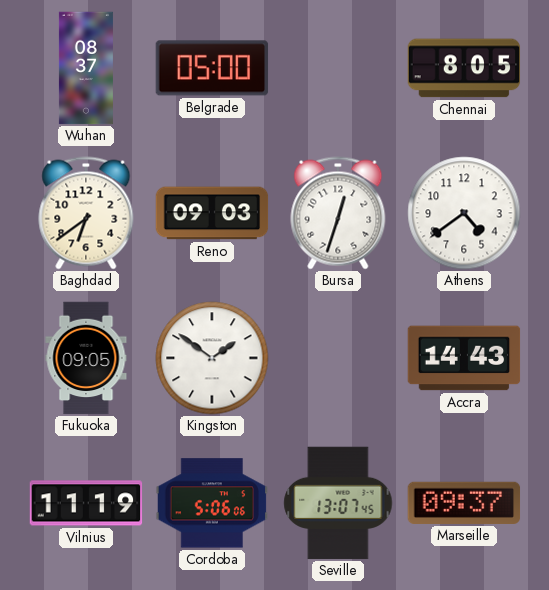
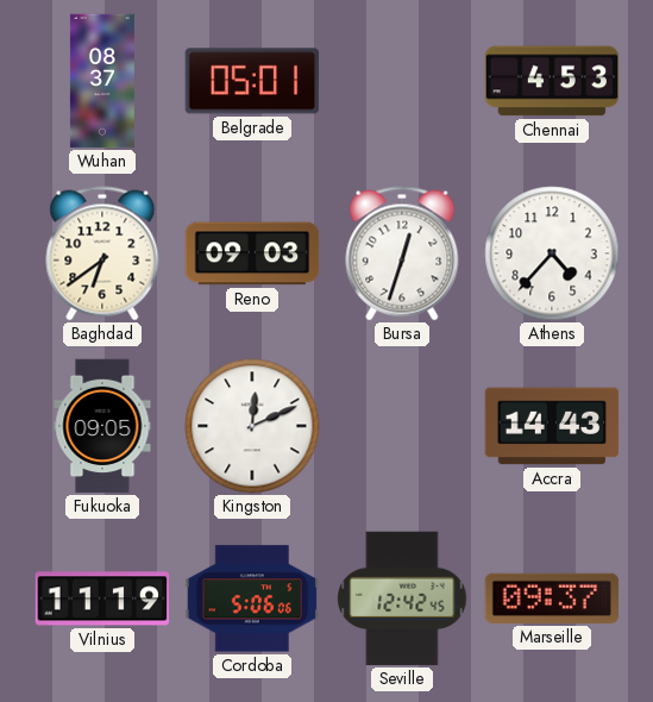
Belgrade: 05:00 -> 05:01
Chennai: 8:05 -> 4:53
Athens: 4:39 -> 4:37
Kingston: 1:51 -> 12:11
Seville: 13:07 -> 12:42
